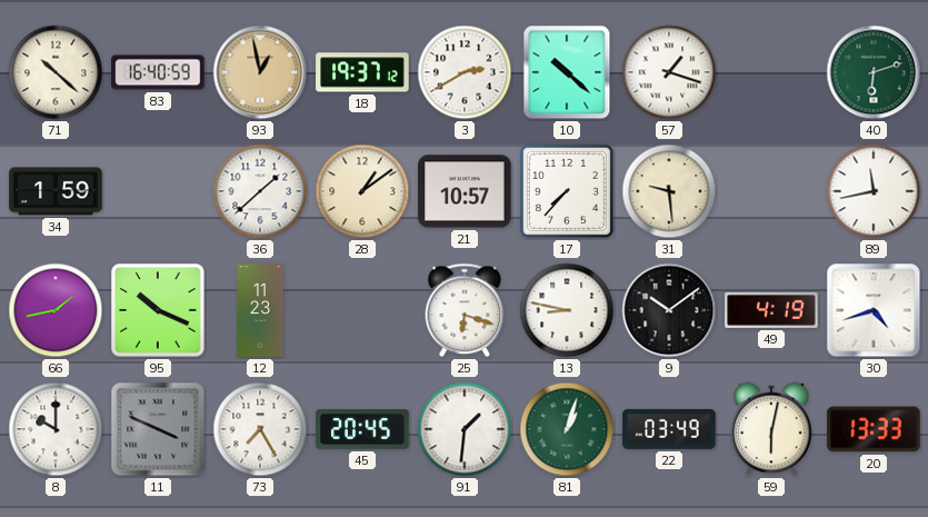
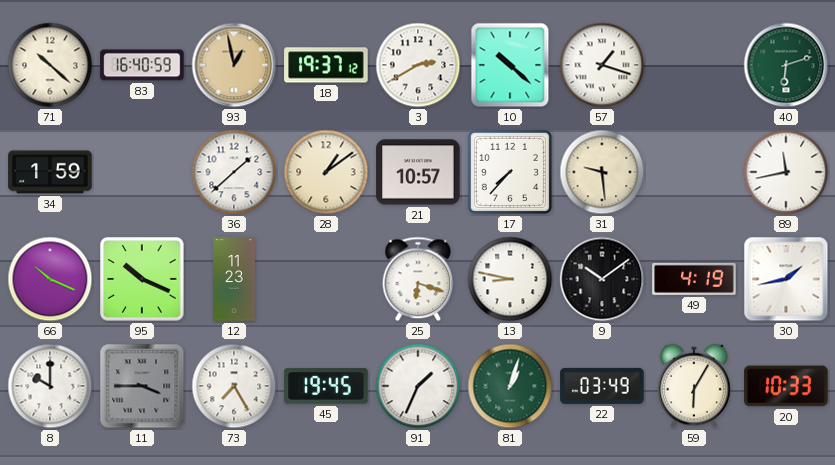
66: 1:43 -> 10:19
30: 4:42 -> 1:43
11: 3:49 -> 3:45
45: 20:45 -> 19:45
91: 1:31 -> 1:34
59: 6:02 -> 6:05
20: 13:33 -> 10:33
